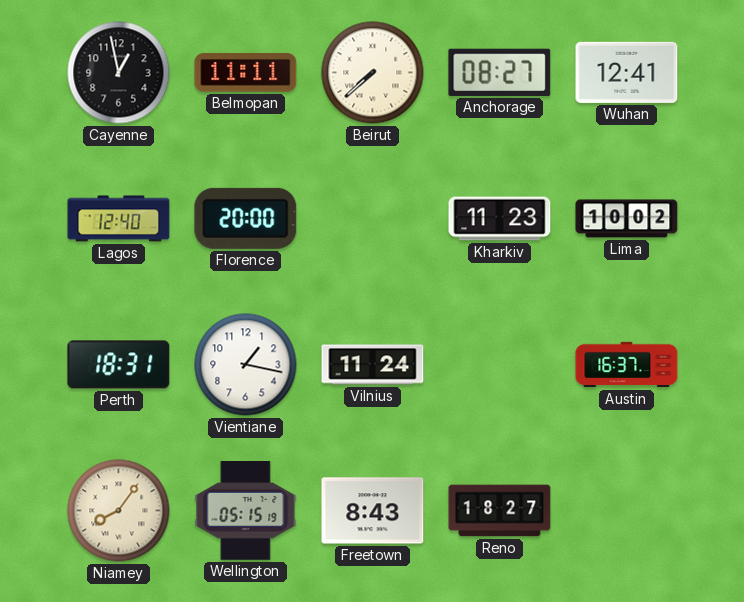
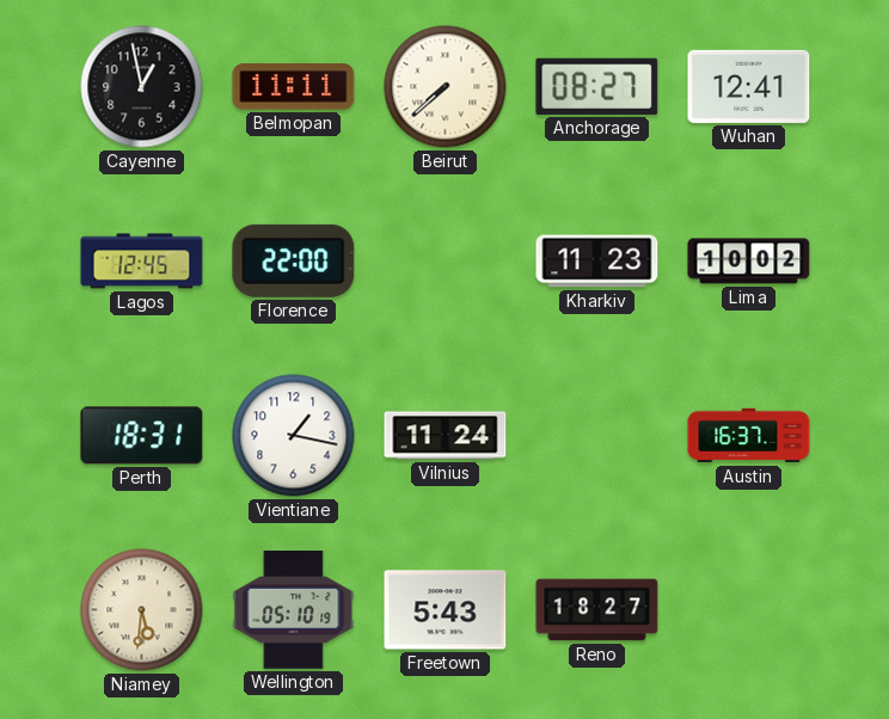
Lagos: 12:40 -> 12:45
Florence: 20:00 -> 22:00
Niamey: 8:06 -> 5:31
Wellington: 05:15 -> 05:10
Freetown: 8:43 -> 5:43
